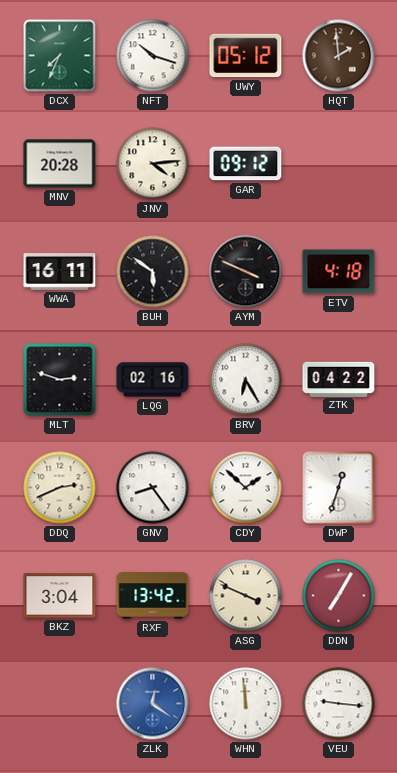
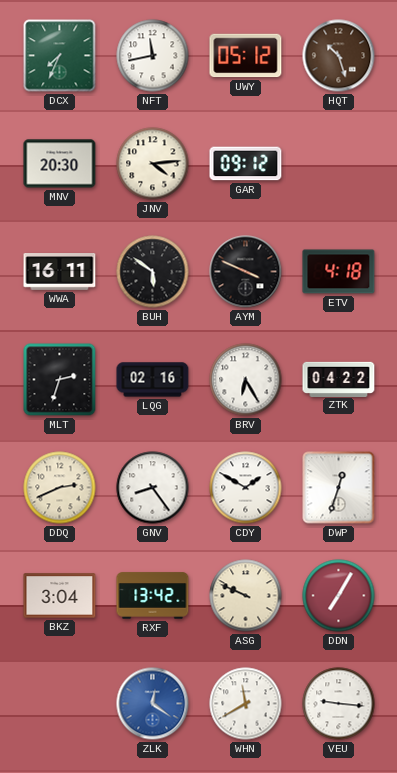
NFT: 10:18 -> 11:43
HQT: 1:59 -> 10:27
MNV: 20:28 -> 20:30
MLT: 2:48 -> 2:33
CDY: 1:52 -> 1:50
ASG: 3:49 -> 9:49
WHN: 11:59 -> 11:40
